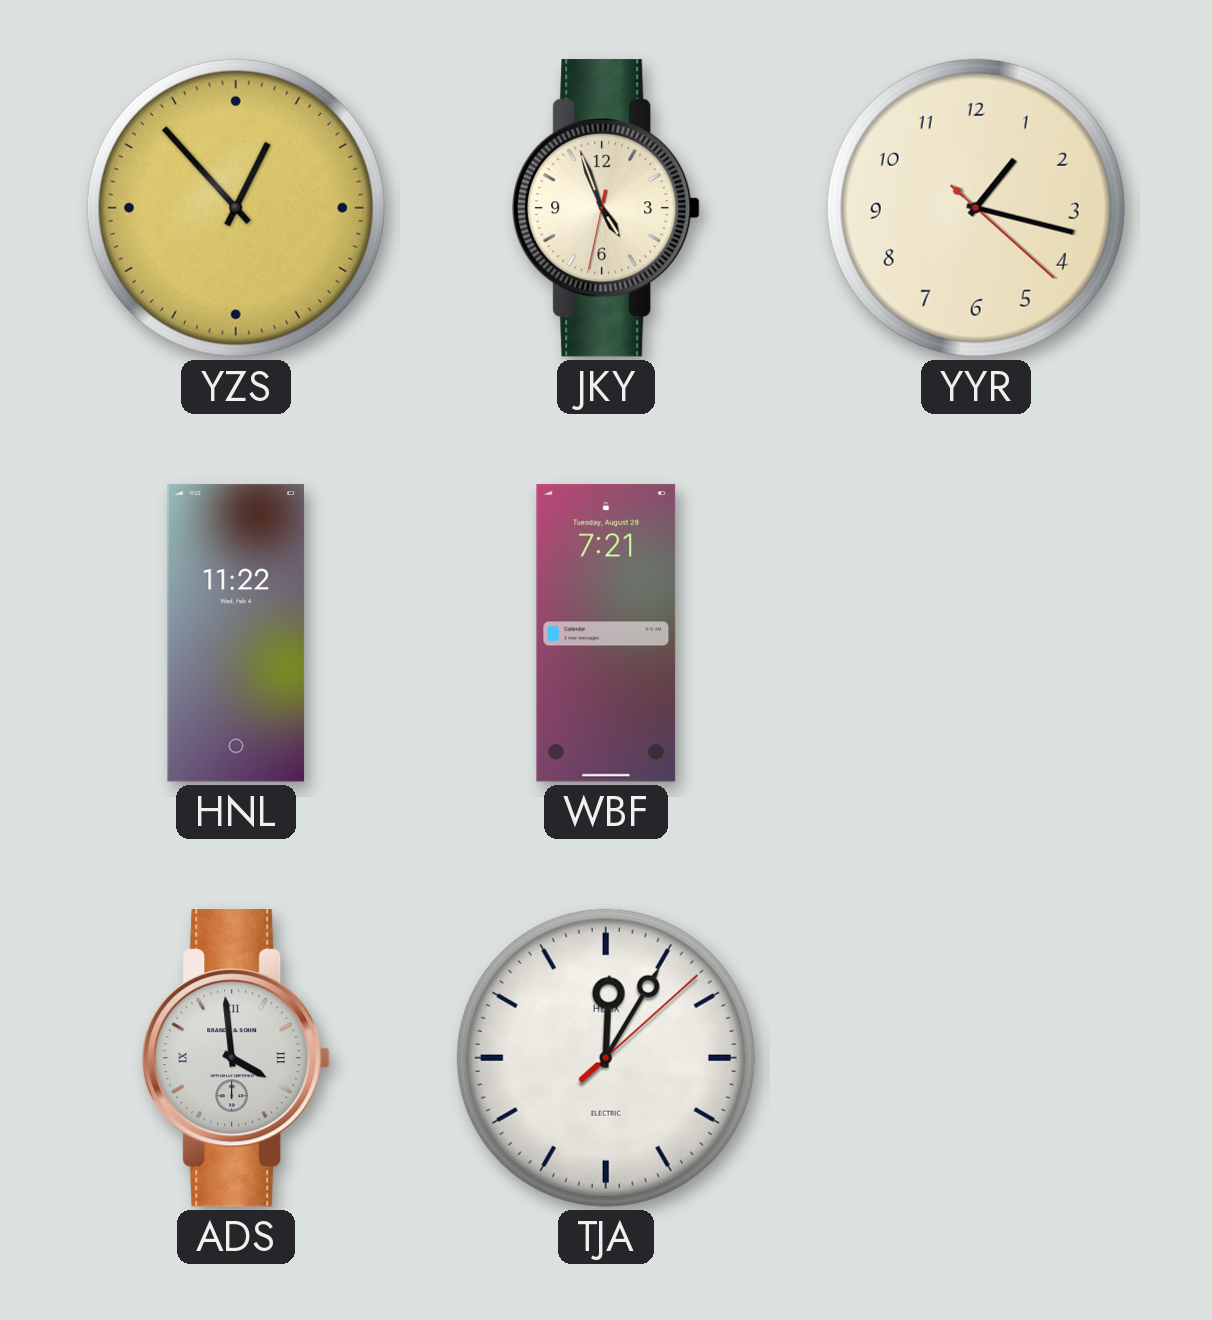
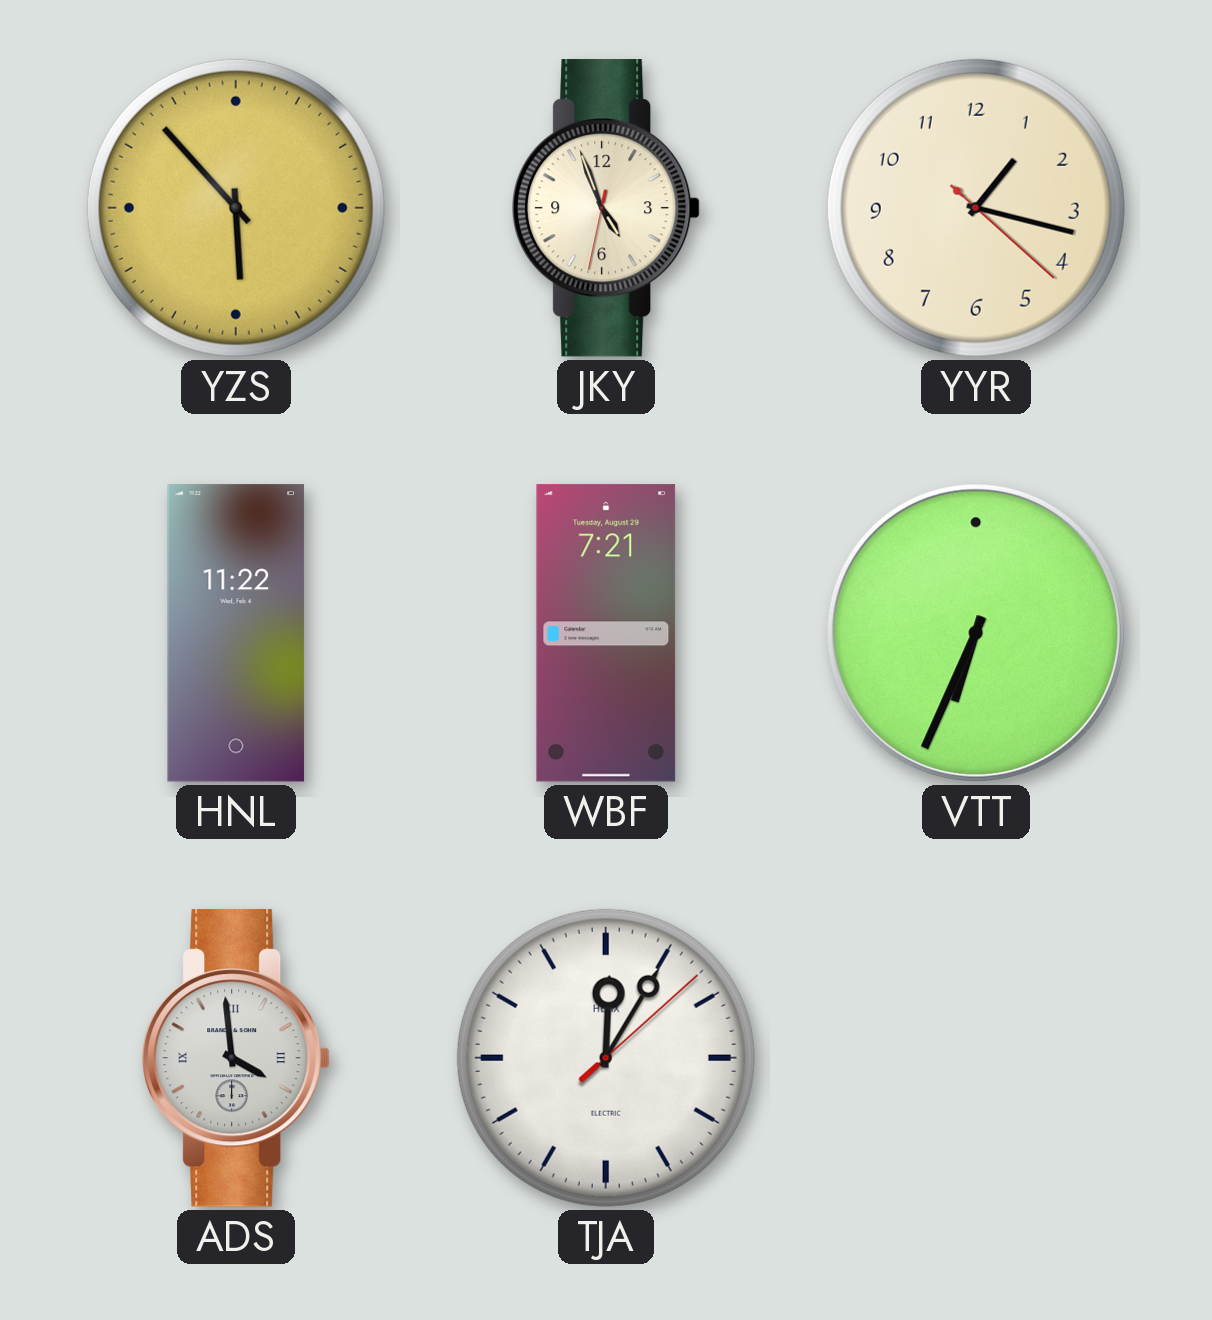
YZS: 12:53 -> 5:53
VTT: none -> 6:34
